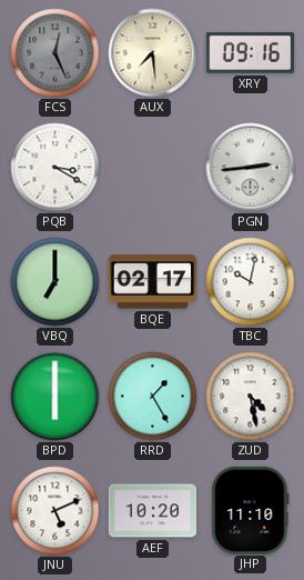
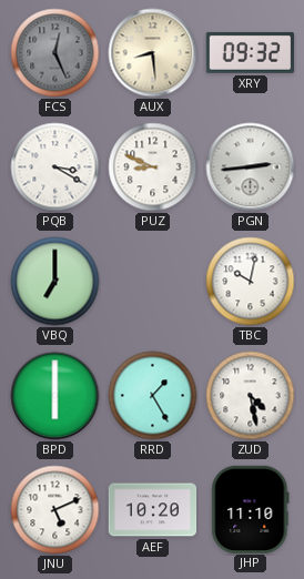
AUX: 7:29 -> 8:29
XRY: 09:16 -> 09:32
PUZ: none -> 8:49
BQE: 02:17 -> none
